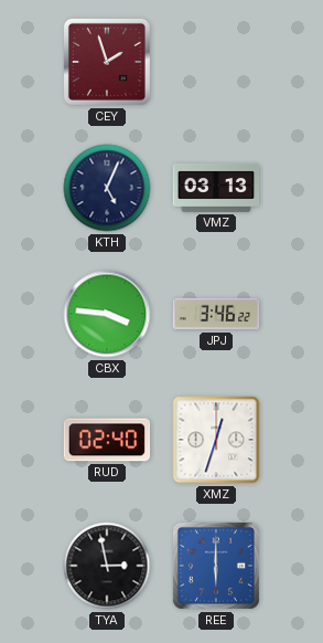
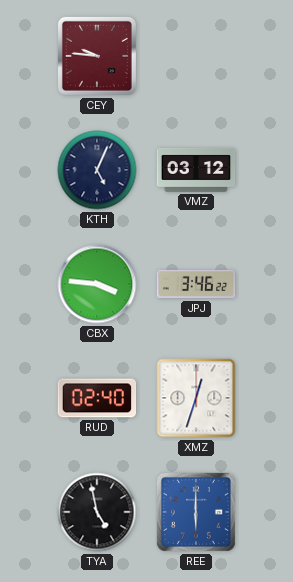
CEY: 1:57 -> 9:46
VMZ: 03:13 -> 03:12
TYA: 2:58 -> 4:58
